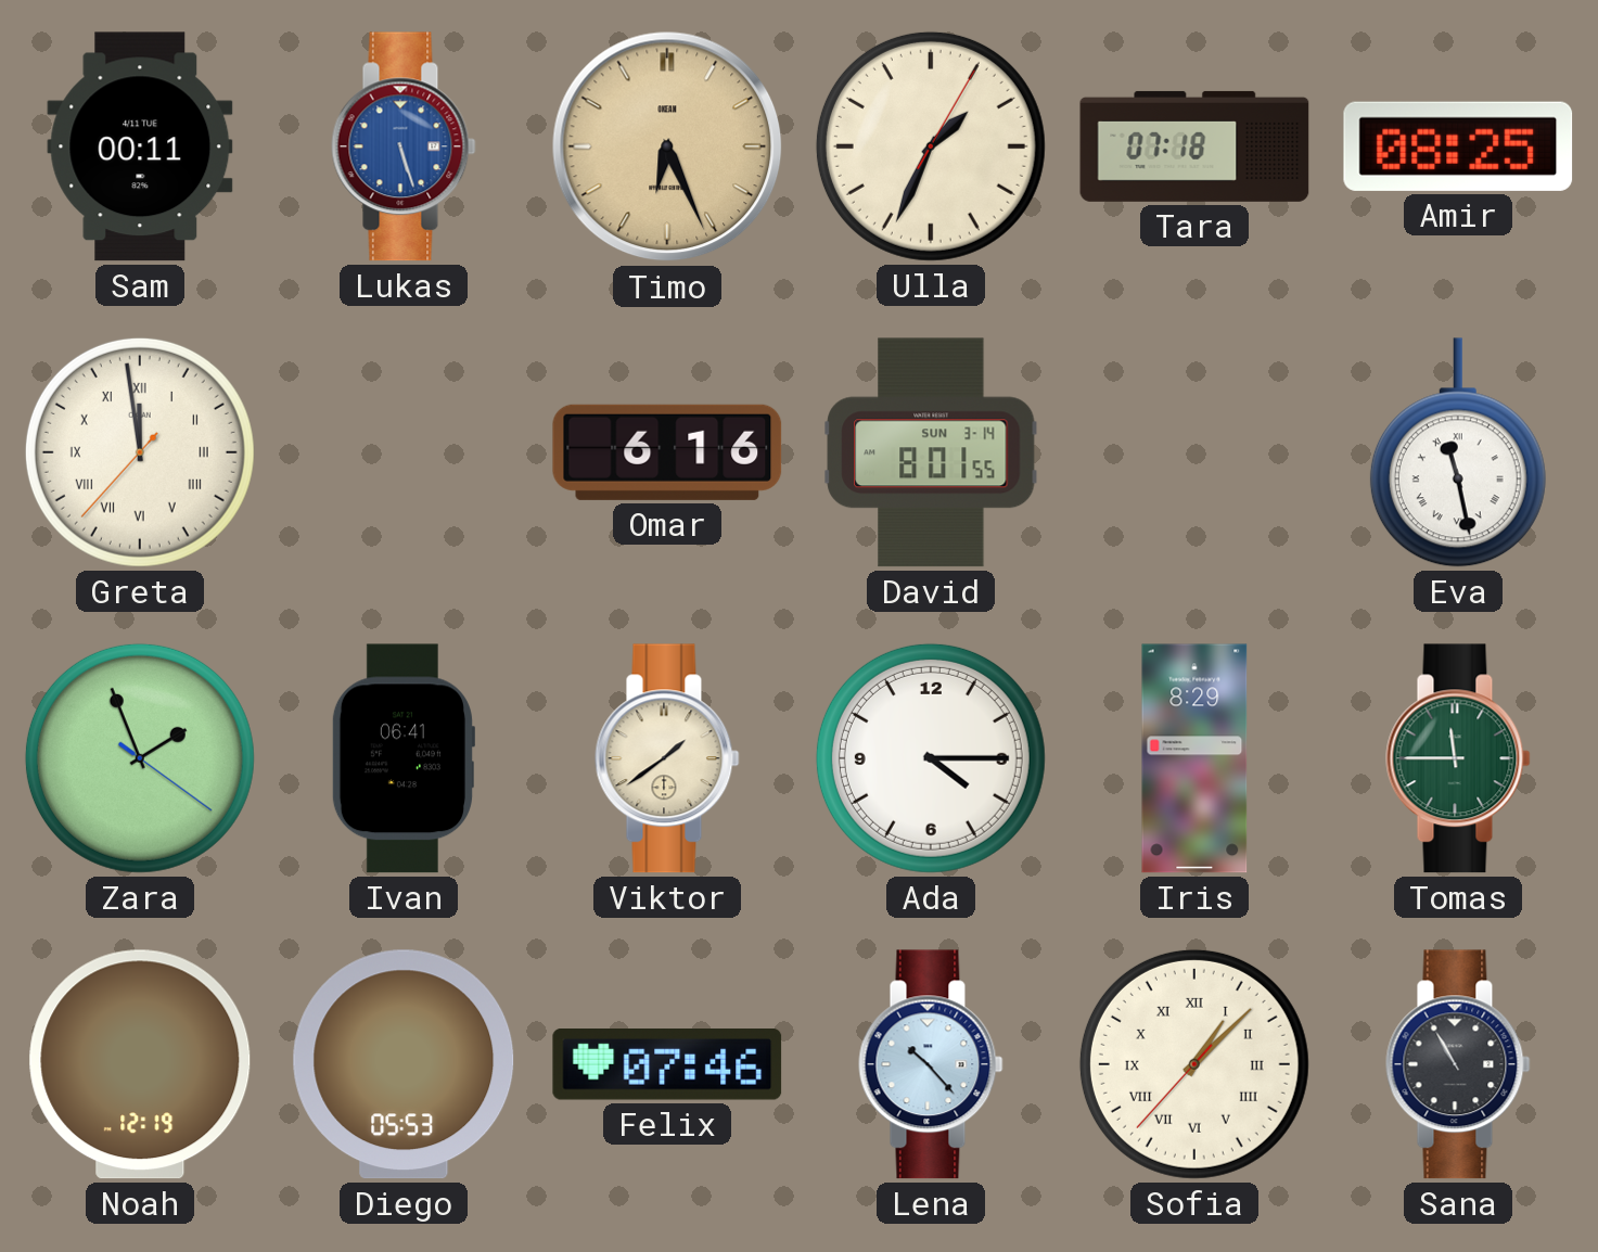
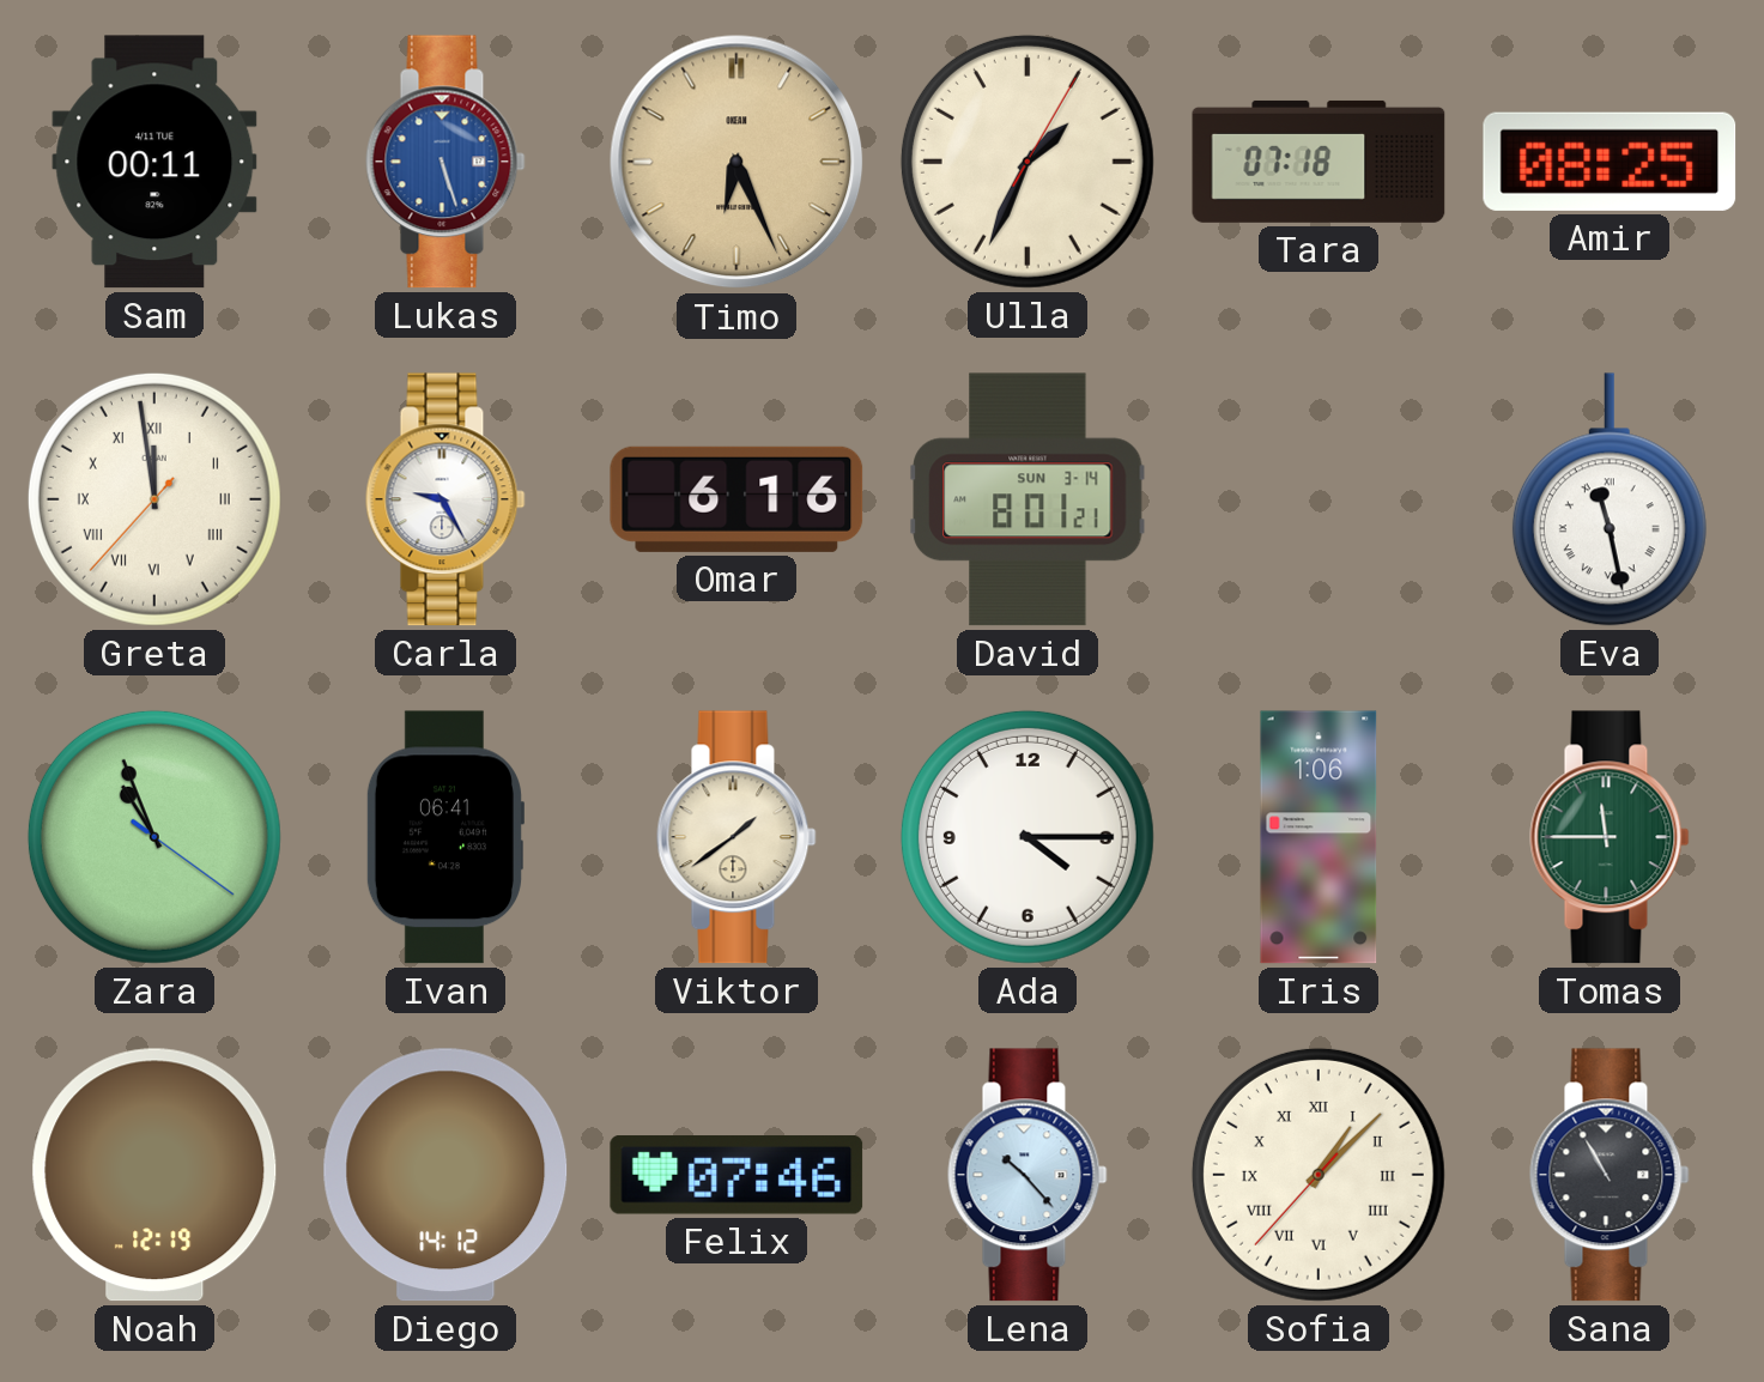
Carla: none -> 9:25
David: 8:01:55 -> 8:01:21
Zara: 1:56 -> 10:56
Iris: 8:29 -> 1:06
Diego: 05:53 -> 14:12
